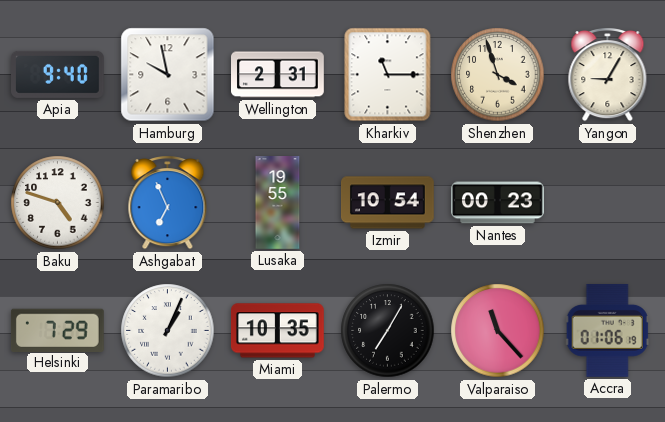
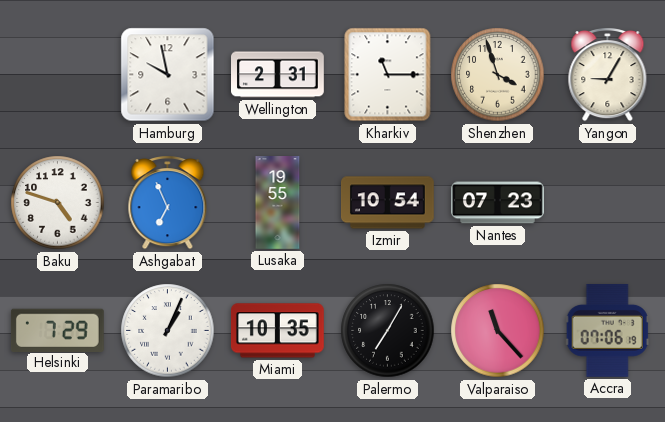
Apia: 9:40 -> none
Nantes: 00:23 -> 07:23
Accra: 01:06 -> 07:06
